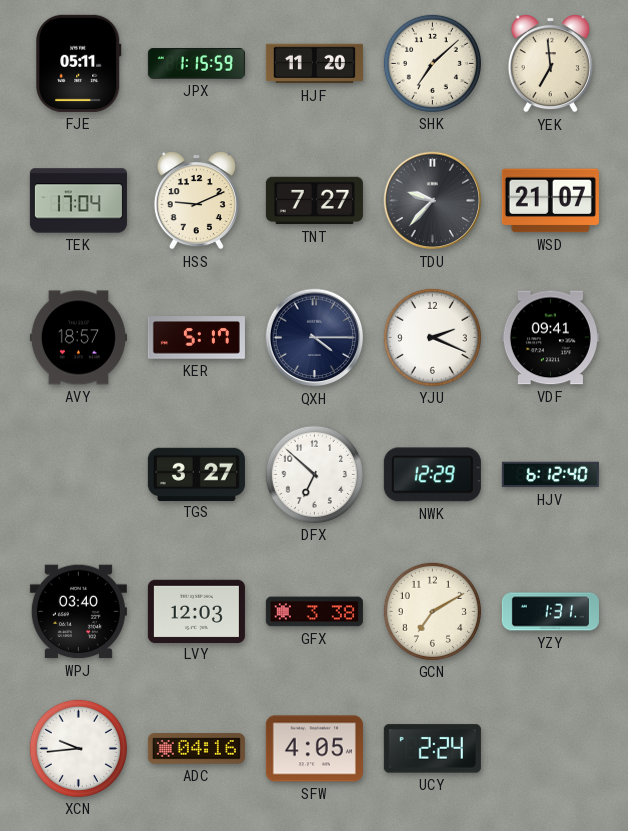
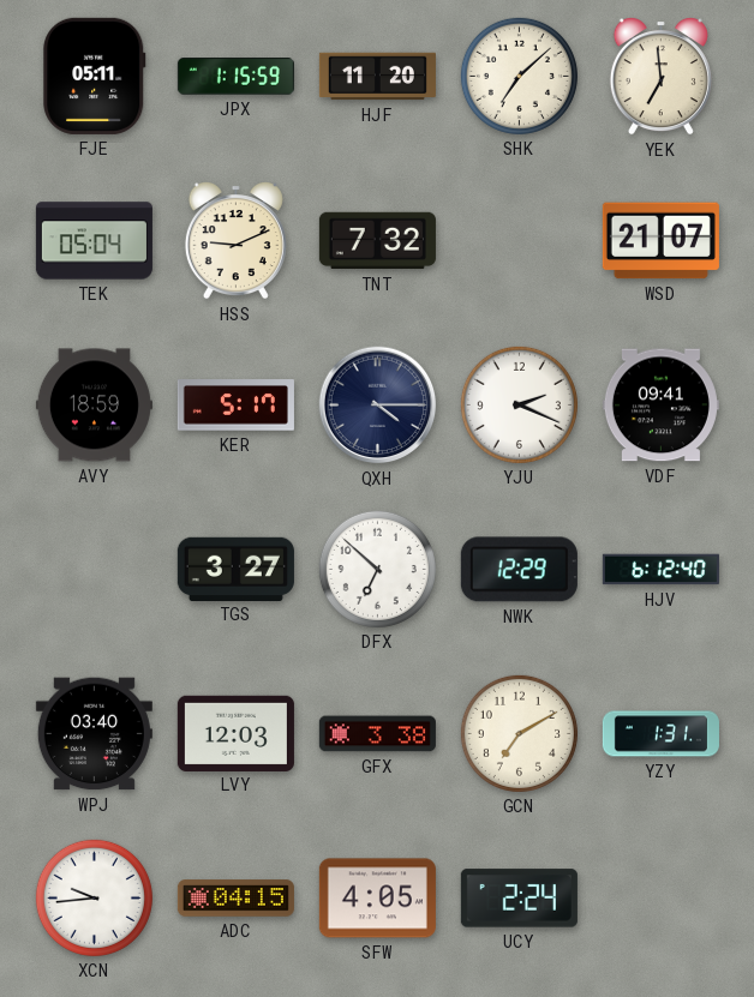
TEK: 17:04 -> 05:04
TNT: 7:27 -> 7:32
TDU: 9:37 -> none
AVY: 18:57 -> 18:59
ADC: 04:16 -> 04:15
